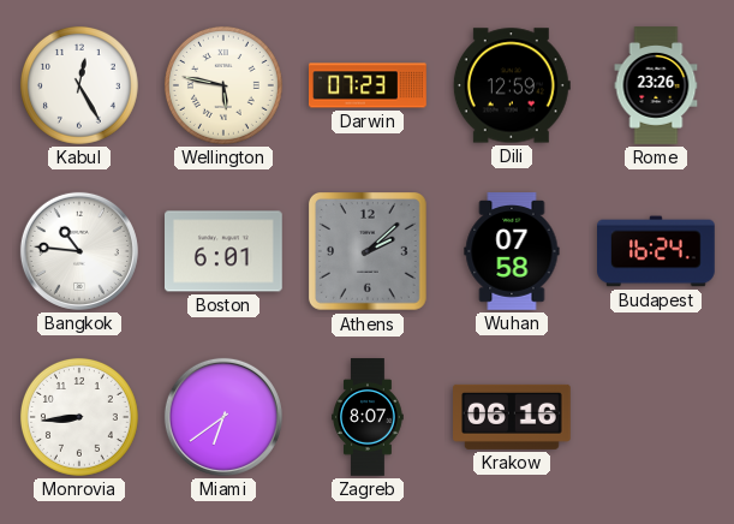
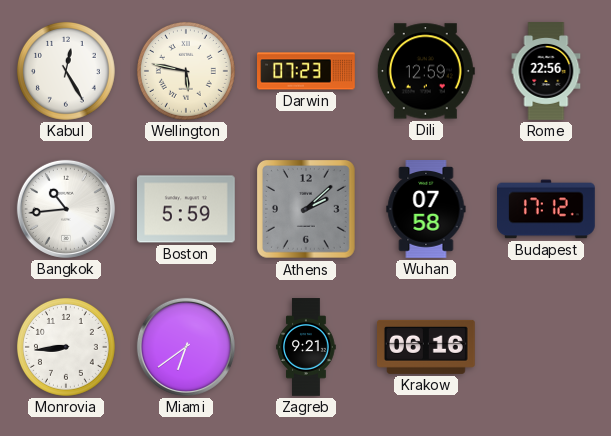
Rome: 23:26 -> 22:56
Bangkok: 10:46 -> 10:44
Boston: 6:01 -> 5:59
Budapest: 16:24 -> 17:12
Zagreb: 8:07 -> 9:21
